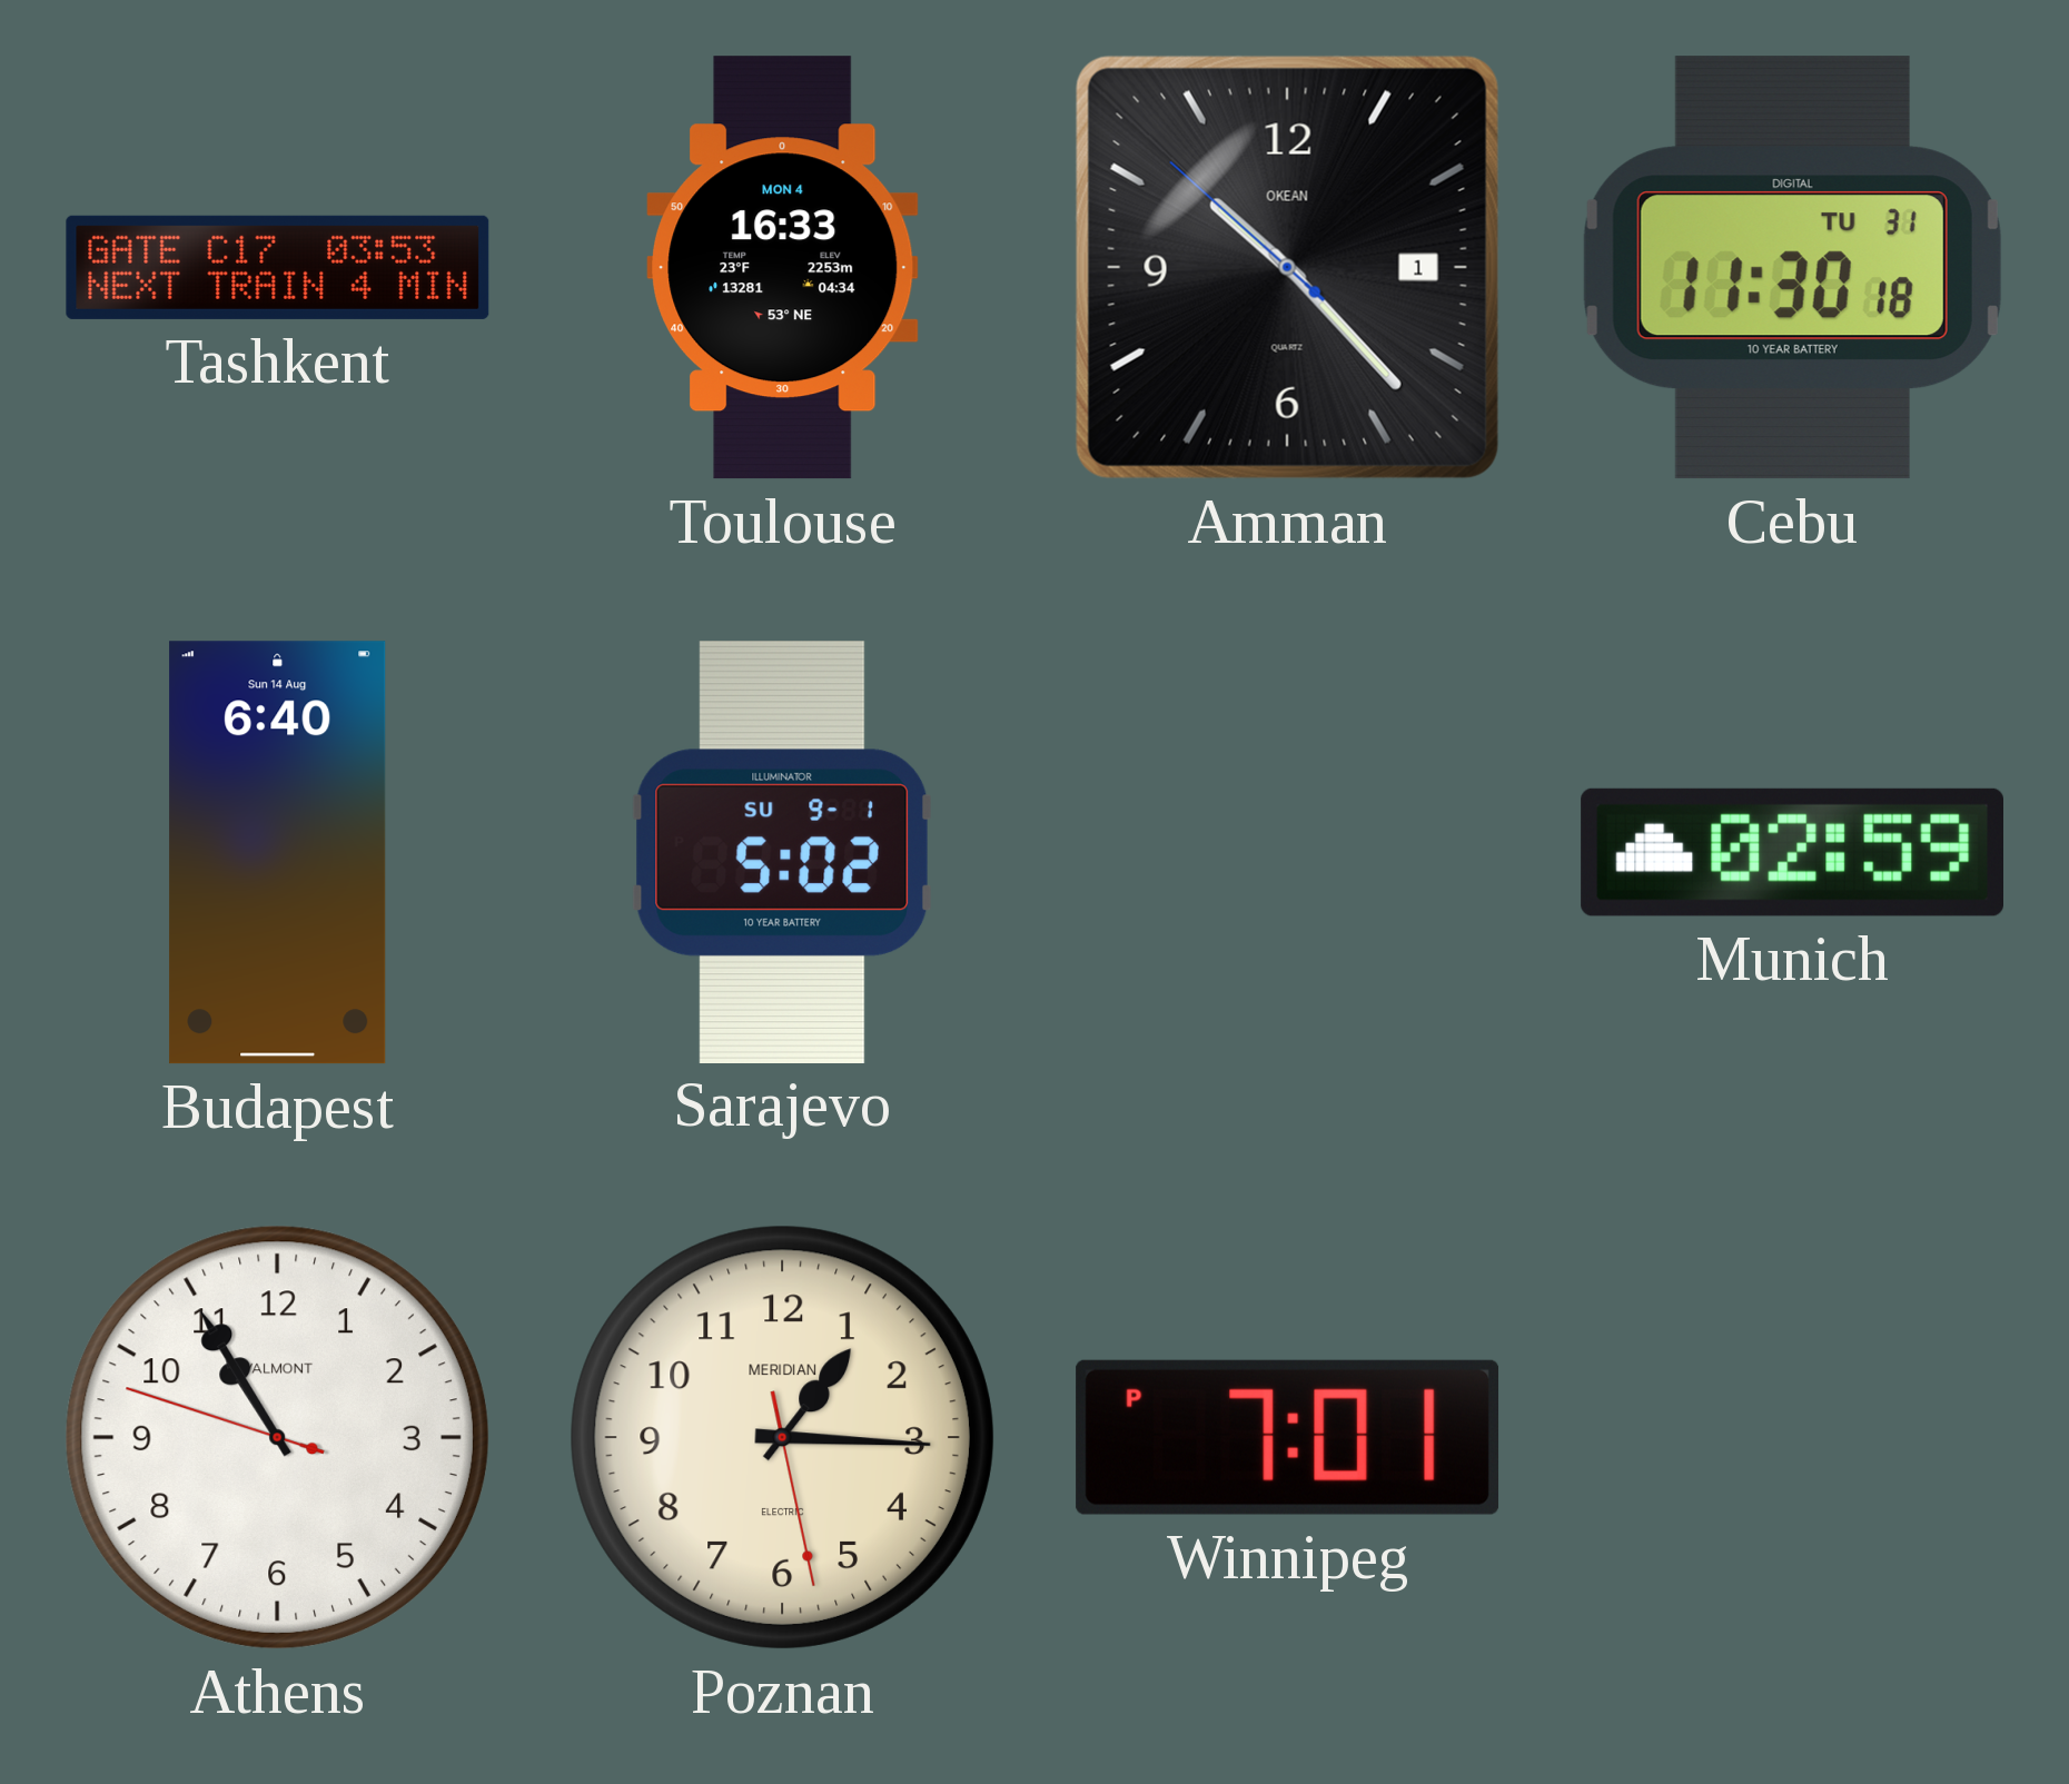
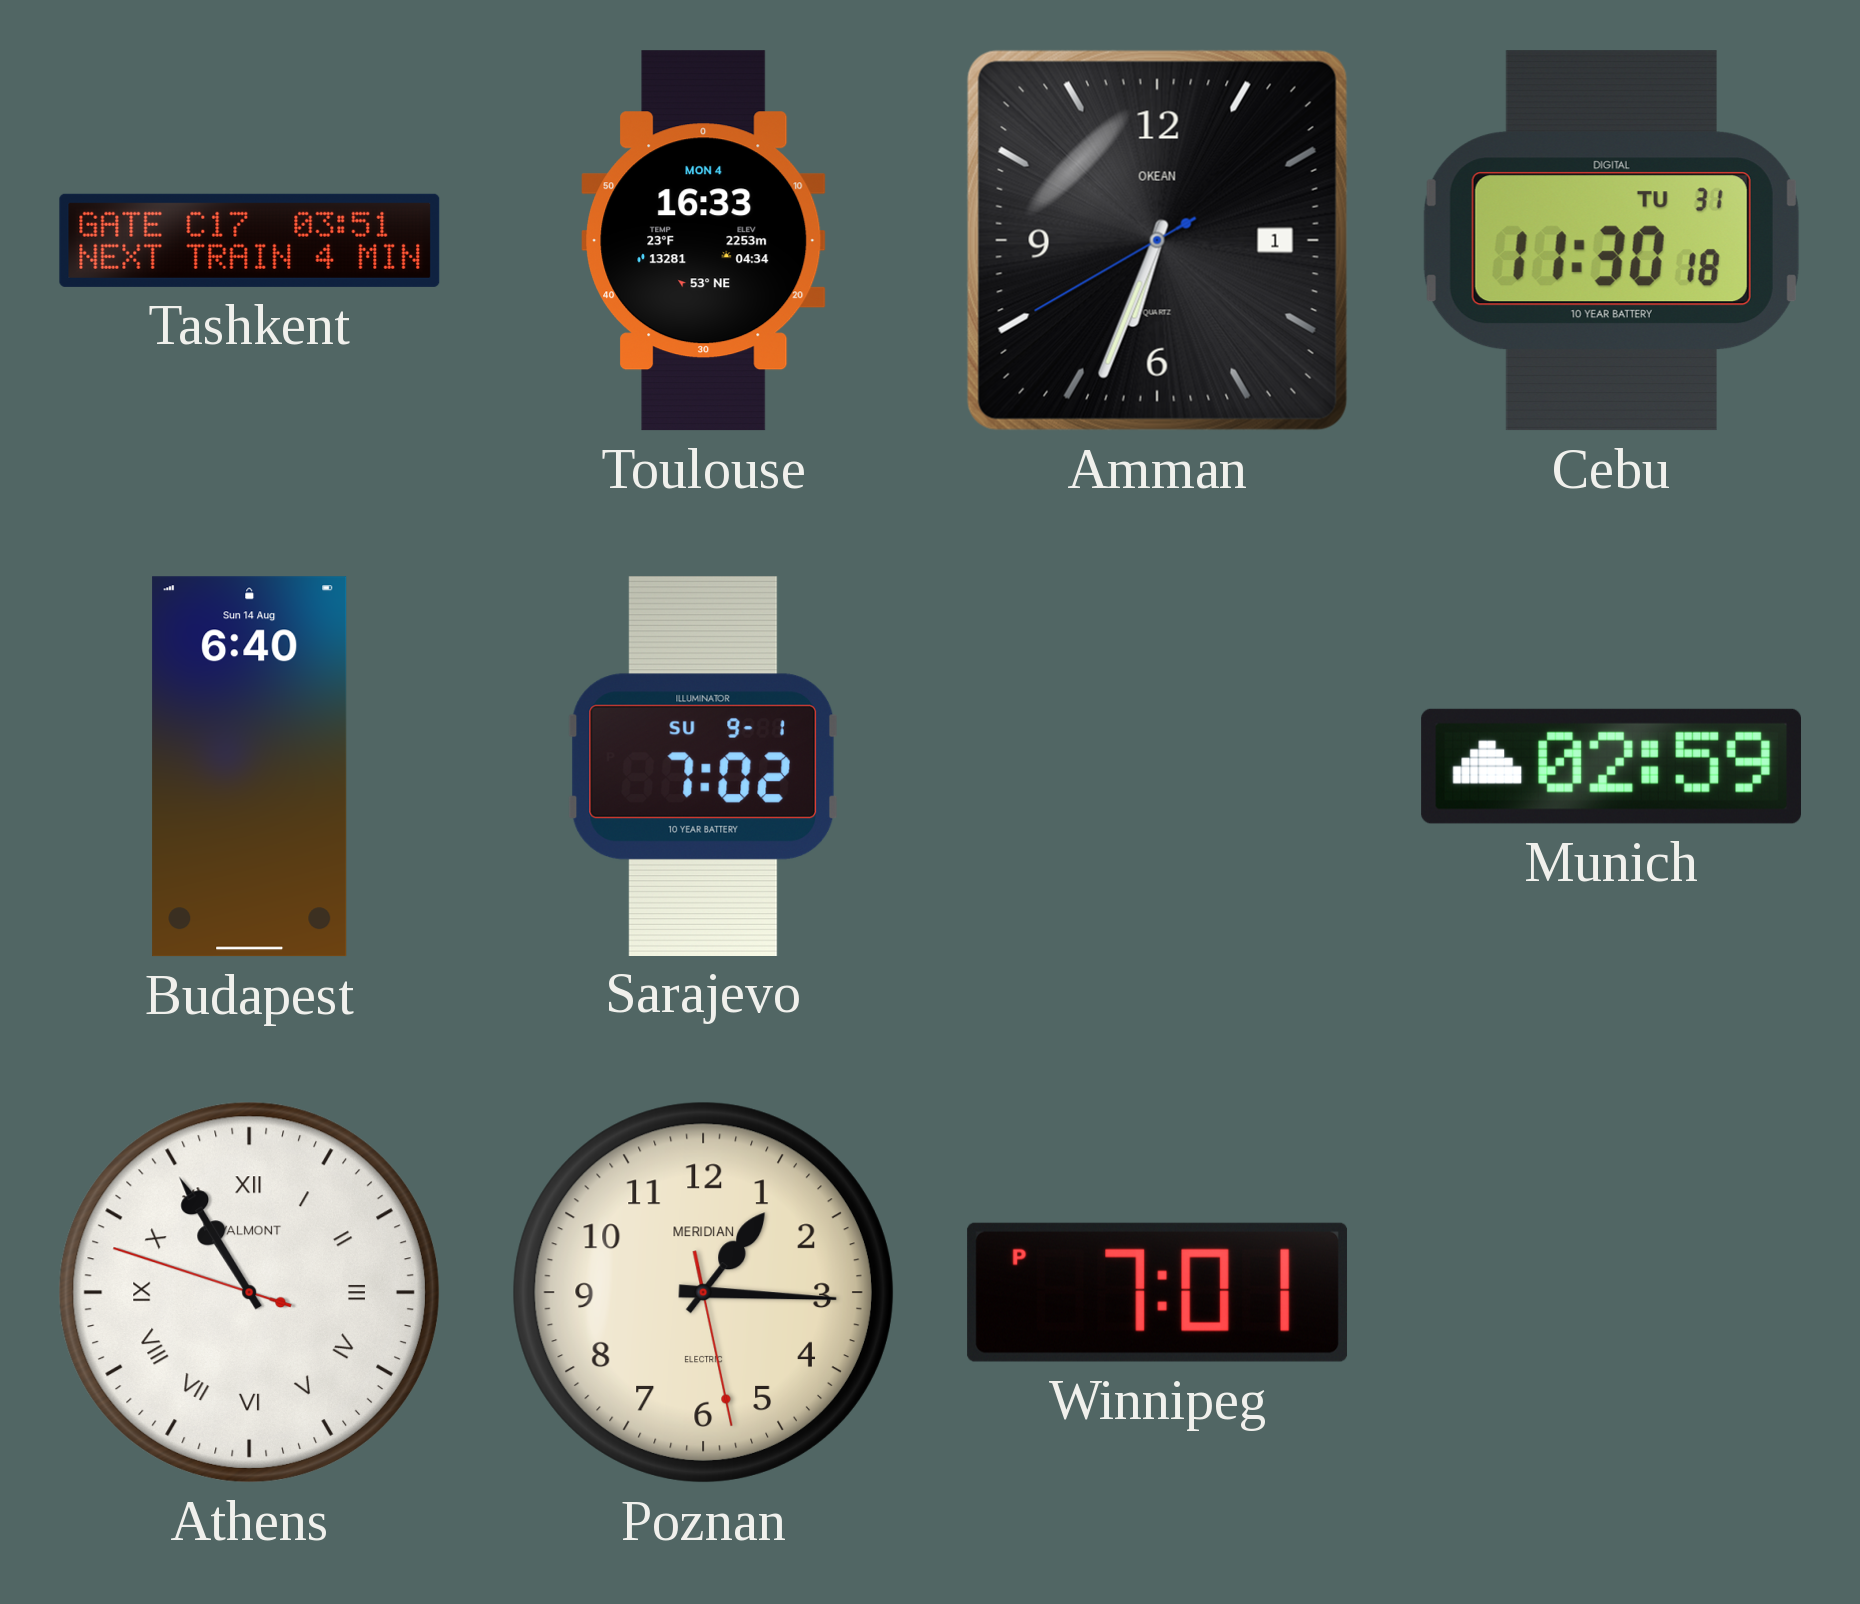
Tashkent: 03:53 -> 03:51
Amman: 10:22 -> 6:33
Sarajevo: 5:02 -> 7:02
Athens numerals: Arabic -> Roman
